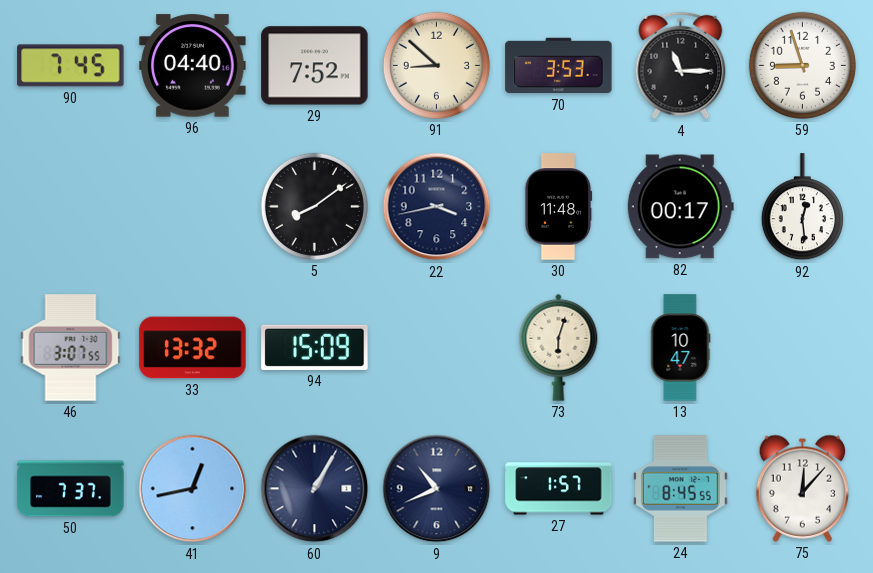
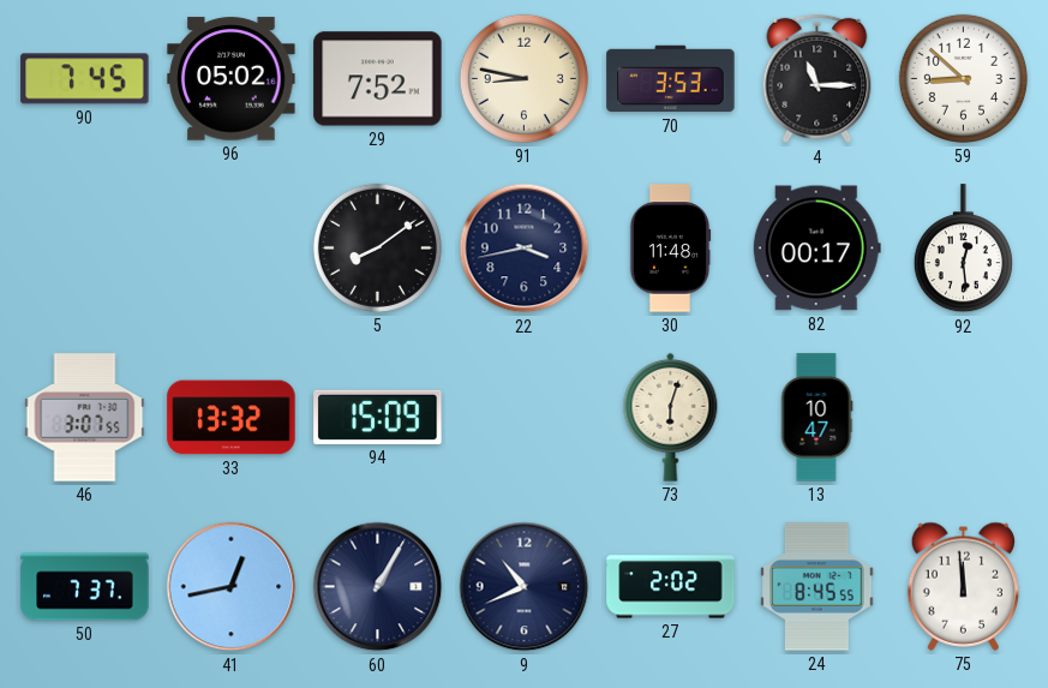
96: 04:40 -> 05:02
91: 8:52 -> 8:47
59: 8:57 -> 8:52
27: 1:57 -> 2:02
75: 12:07 -> 11:59
